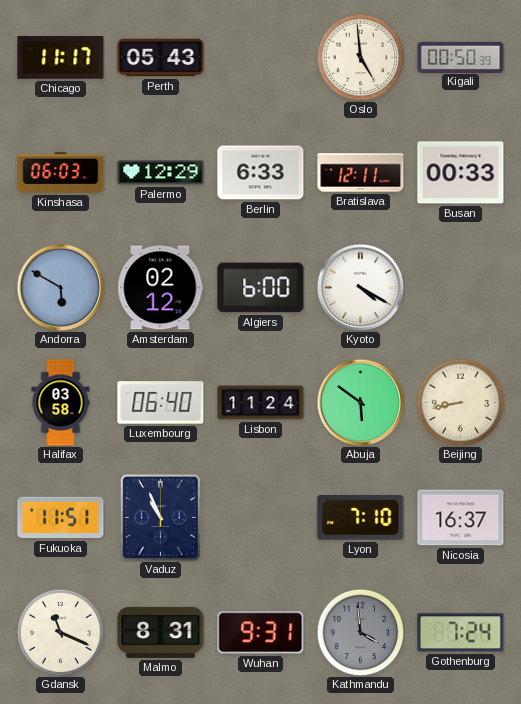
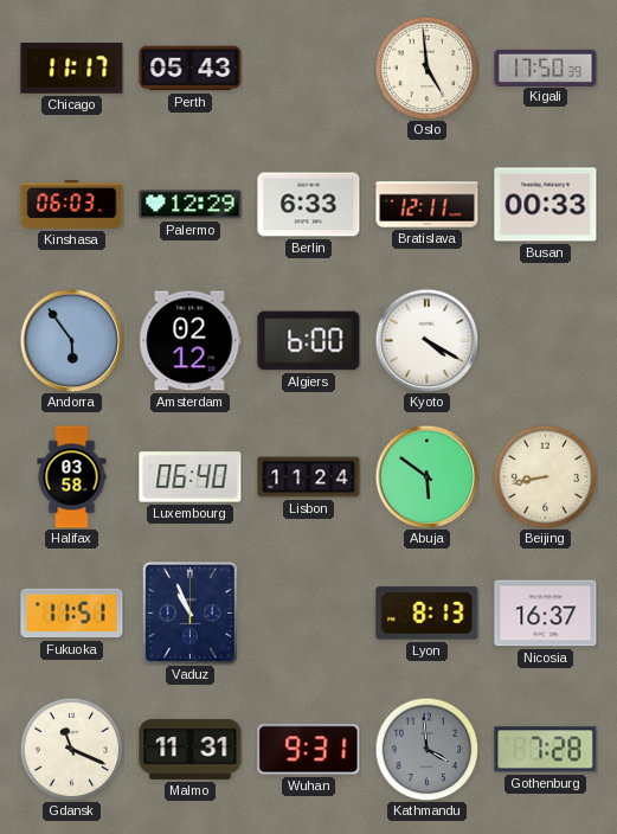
Kigali: 00:50 -> 17:50
Andorra: 5:50 -> 5:54
Lyon: 7:10 -> 8:13
Malmo: 8:31 -> 11:31
Gothenburg: 7:24 -> 7:28
